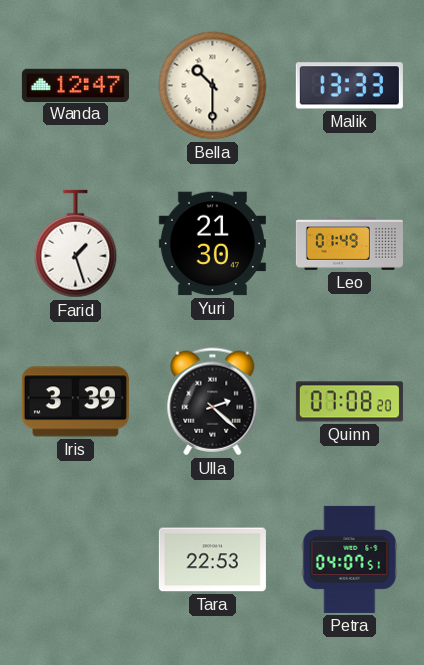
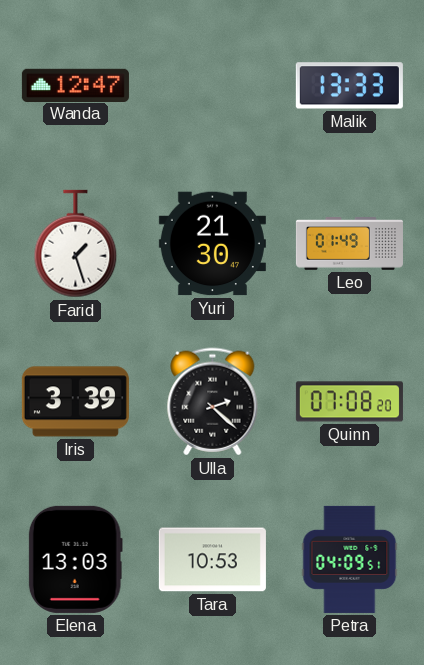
Bella: 10:30 -> none
Elena: none -> 13:03
Tara: 22:53 -> 10:53
Petra: 04:07 -> 04:09
